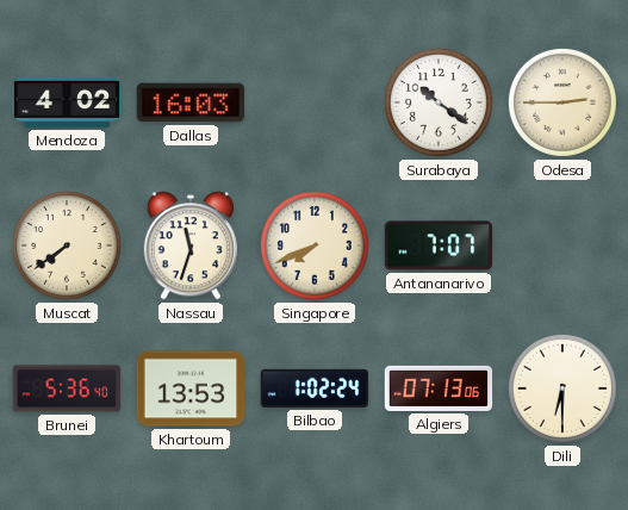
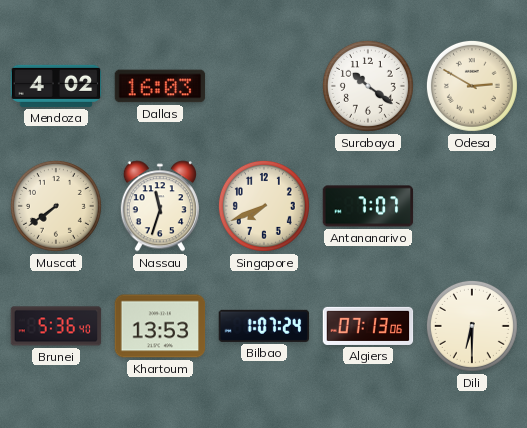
Odesa: 2:45 -> 2:50
Bilbao: 1:02 -> 1:07
